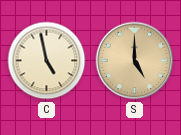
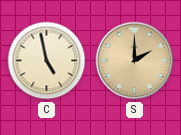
S: 5:00 -> 2:00
